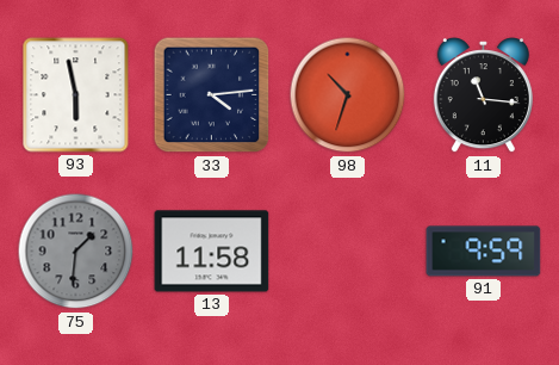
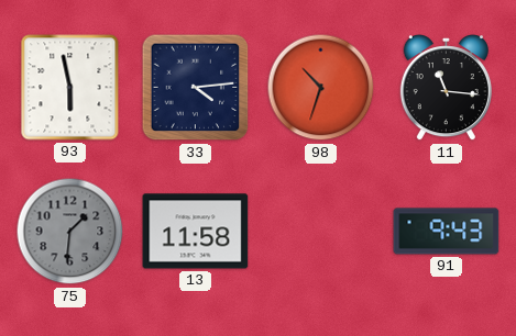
91: 9:59 -> 9:43
